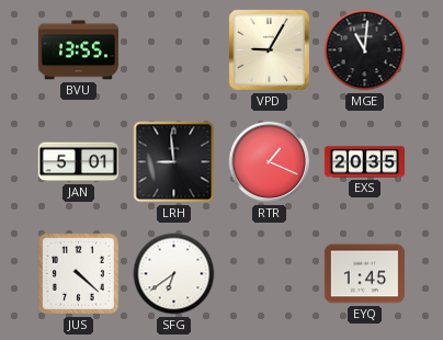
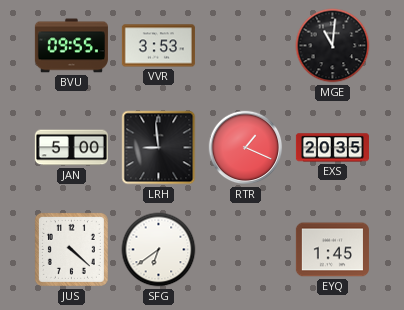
BVU: 13:55 -> 09:55
VVR: none -> 3:53
VPD: 9:05 -> none
JAN: 5:01 -> 5:00
